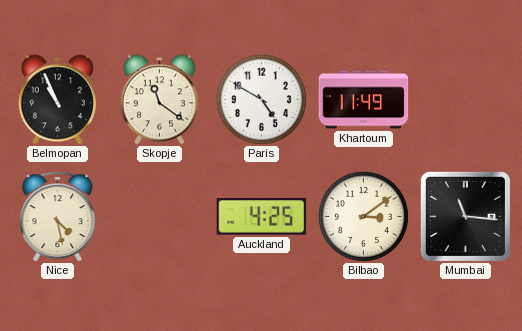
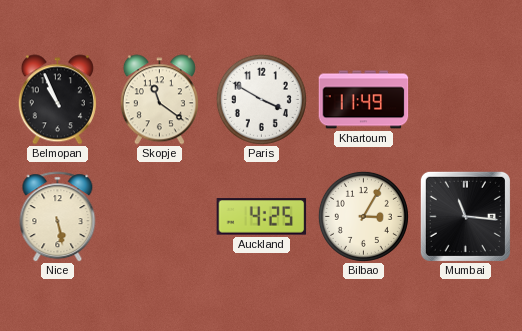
Paris: 4:50 -> 3:50
Nice: 4:28 -> 5:28
Bilbao: 3:09 -> 3:05
